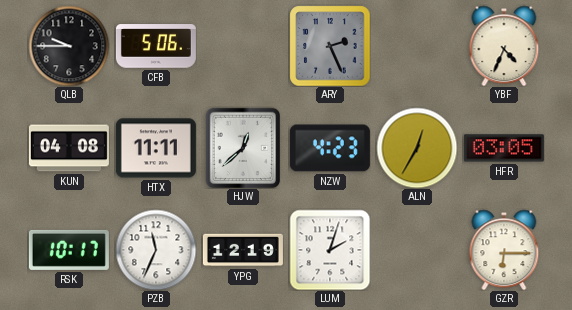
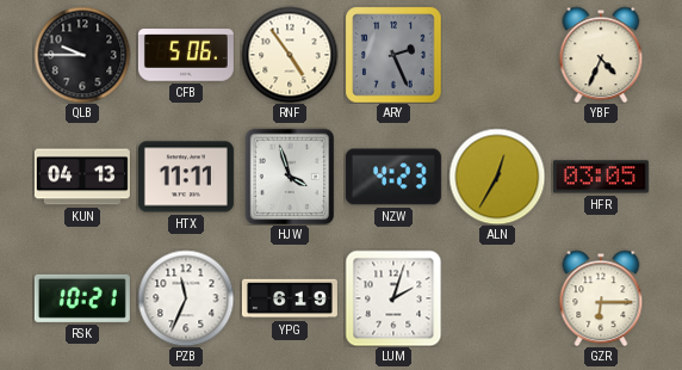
RNF: none -> 4:54
KUN: 04:08 -> 04:13
HJW: 12:38 -> 3:57
RSK: 10:17 -> 10:21
YPG: 12:19 -> 6:19
